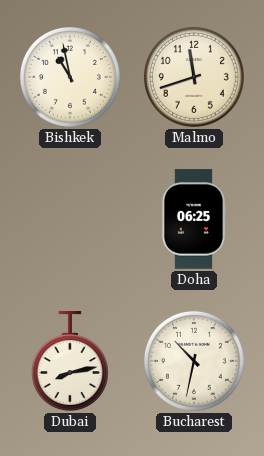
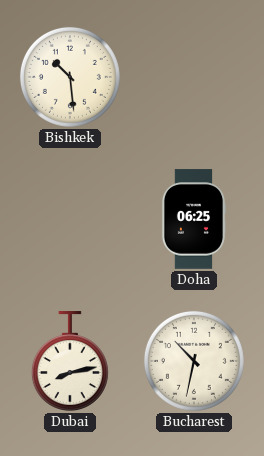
Bishkek: 10:58 -> 10:29
Malmo: 11:42 -> none
